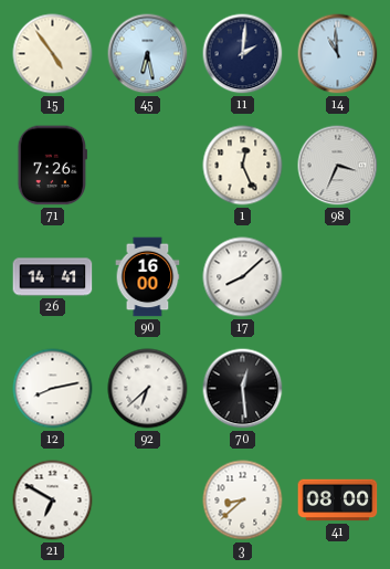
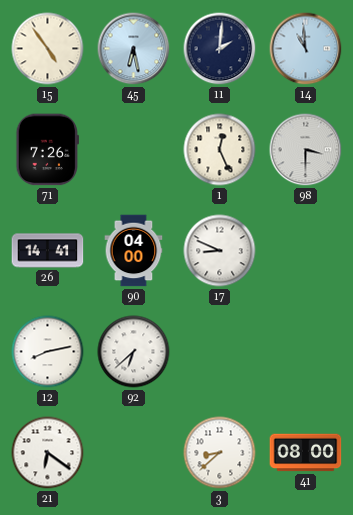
98: 3:34 -> 3:30
90: 16:00 -> 04:00
17: 8:08 -> 8:49
70: 12:29 -> none
21: 6:50 -> 6:21
